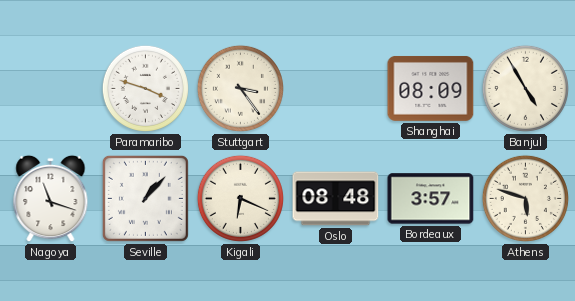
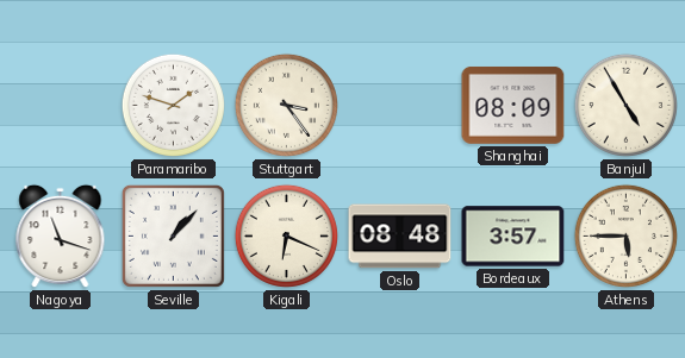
Paramaribo: 3:48 -> 1:48
Athens: 5:48 -> 5:45
